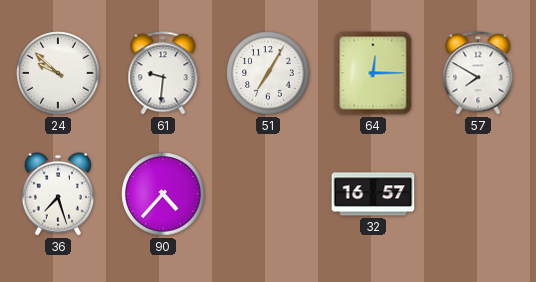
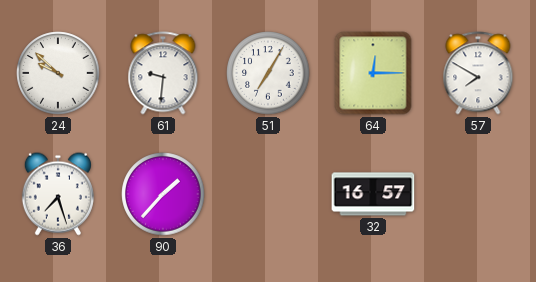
90: 4:37 -> 1:37
